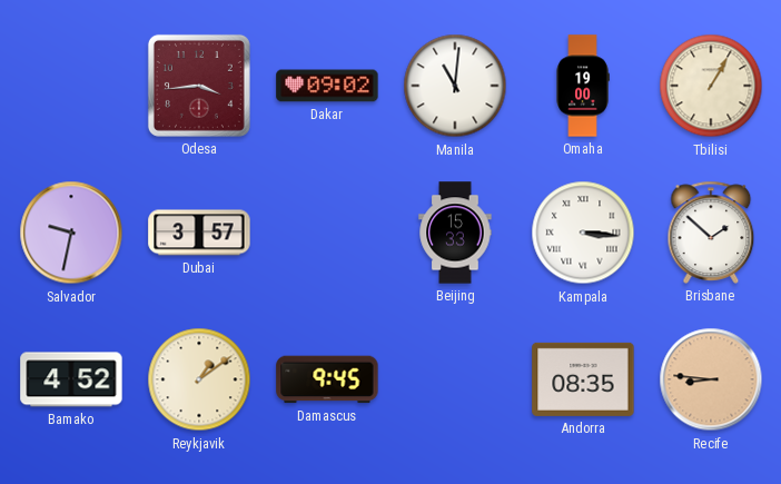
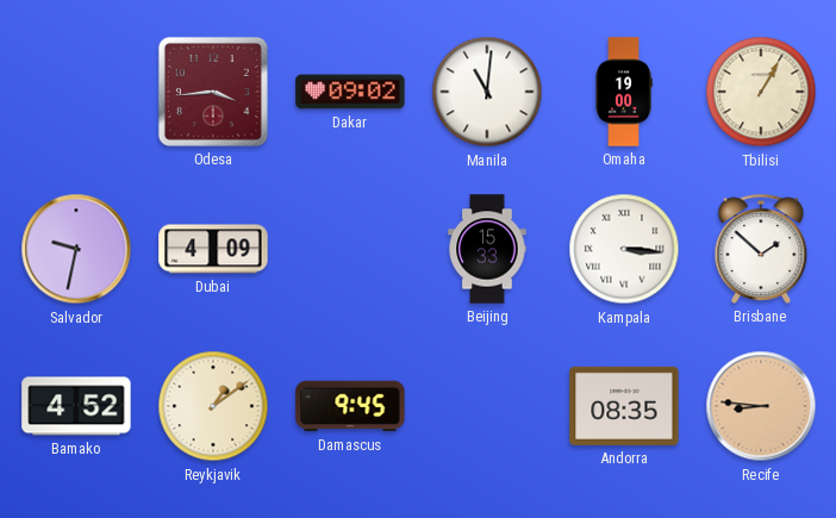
Dubai: 3:57 -> 4:09
